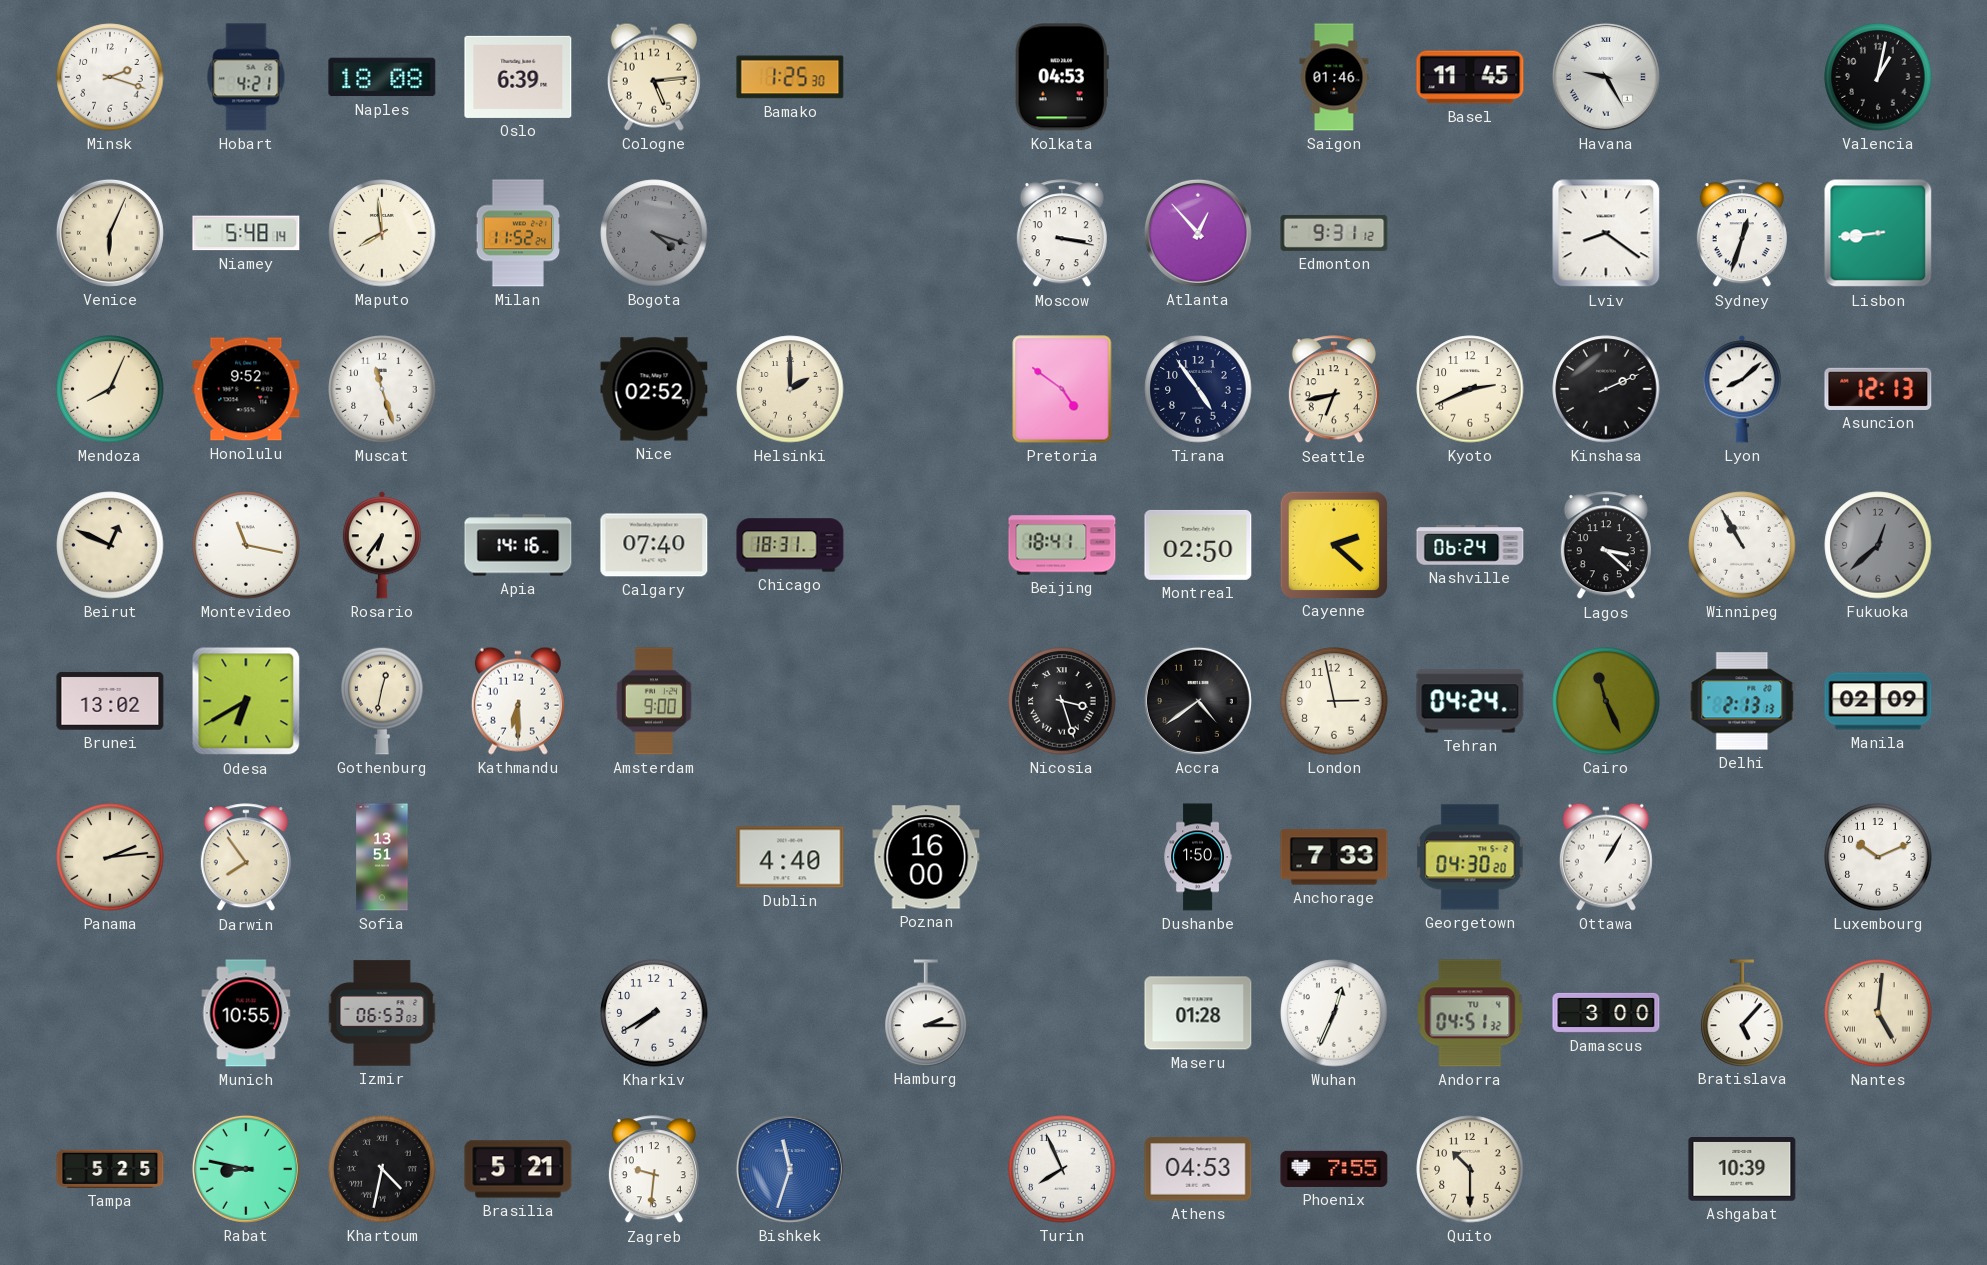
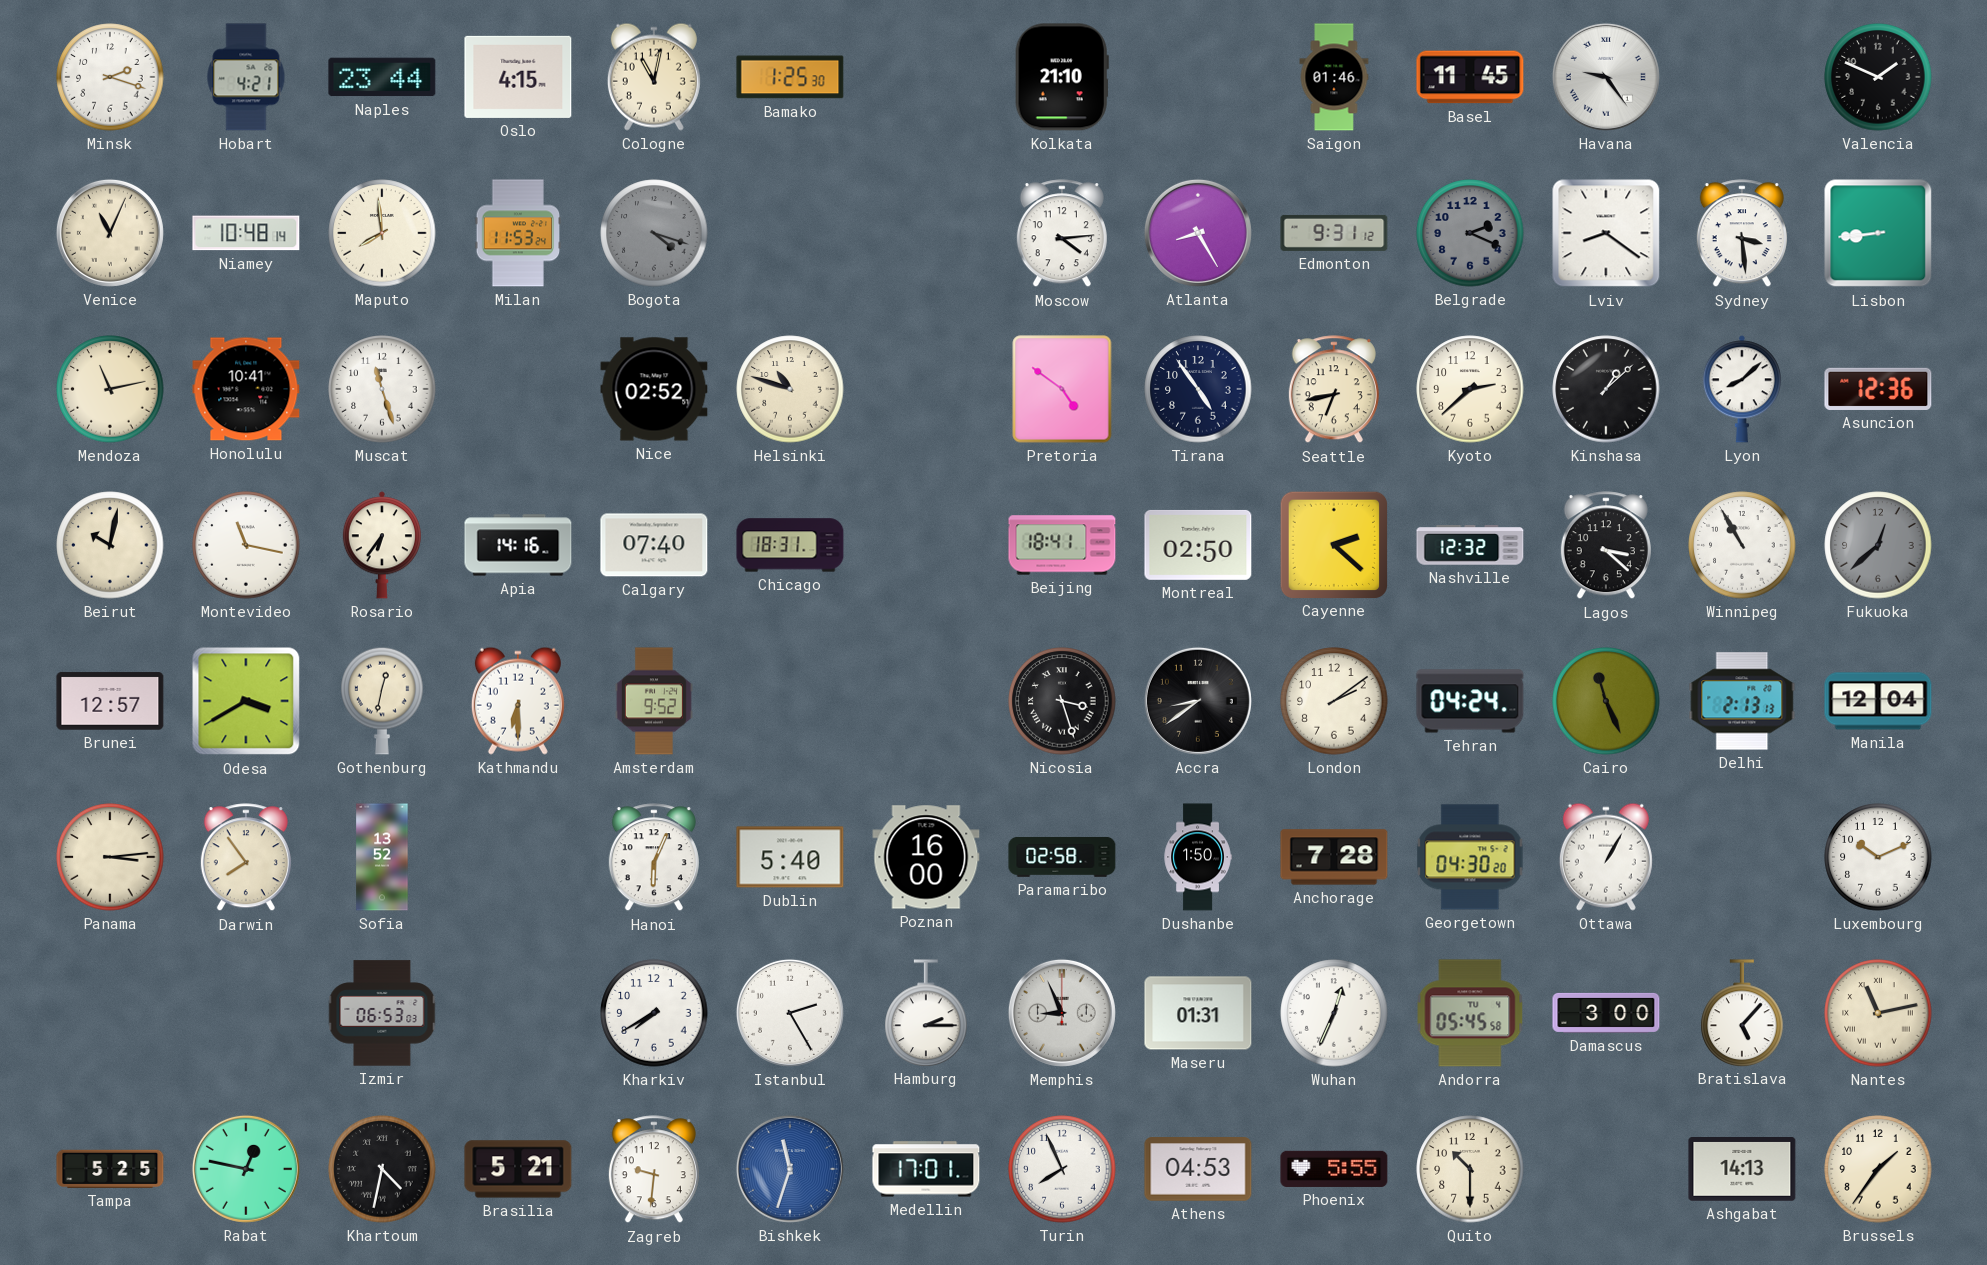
Naples: 18:08 -> 23:44
Oslo: 6:39 -> 4:15
Cologne: 5:14 -> 11:02
Kolkata: 04:53 -> 21:10
Havana: 9:25 -> 9:24
Valencia: 1:02 -> 1:49
Venice: 6:04 -> 11:04
Niamey: 5:48 -> 10:48
Milan: 11:52 -> 11:53
Moscow: 3:17 -> 4:14
Atlanta: 12:53 -> 8:25
Belgrade: none -> 2:19
Sydney: 12:33 -> 3:29
Mendoza: 8:04 -> 11:13
Honolulu: 9:52 -> 10:41
Helsinki: 2:00 -> 10:48
Kyoto: 2:41 -> 2:38
Kinshasa: 2:11 -> 1:08
Asuncion: 12:13 -> 12:36
Beirut: 12:49 -> 10:02
Nashville: 06:24 -> 12:32
Brunei: 13:02 -> 12:57
Odesa: 6:40 -> 3:40
Amsterdam: 9:00 -> 9:52
Accra: 4:39 -> 8:39
London: 2:58 -> 2:09
Manila: 02:09 -> 12:04
Panama: 2:14 -> 3:14
Sofia: 13:51 -> 13:52
Hanoi: none -> 6:04
Dublin: 4:40 -> 5:40
Paramaribo: none -> 02:58
Anchorage: 7:33 -> 7:28
Munich: 10:55 -> none
Istanbul: none -> 2:25
Memphis: none -> 8:56
Maseru: 01:28 -> 01:31
Andorra: 04:51 -> 05:45
Nantes: 5:01 -> 11:13
Rabat: 8:47 -> 12:47
Medellin: none -> 17:01
Phoenix: 7:55 -> 5:55
Ashgabat: 10:39 -> 14:13
Brussels: none -> 1:36
